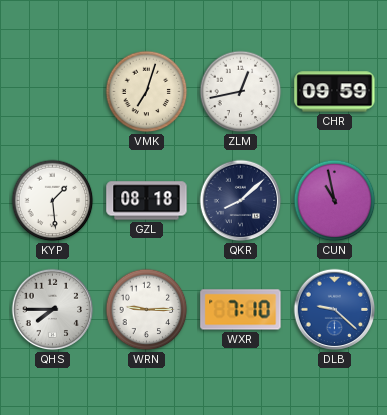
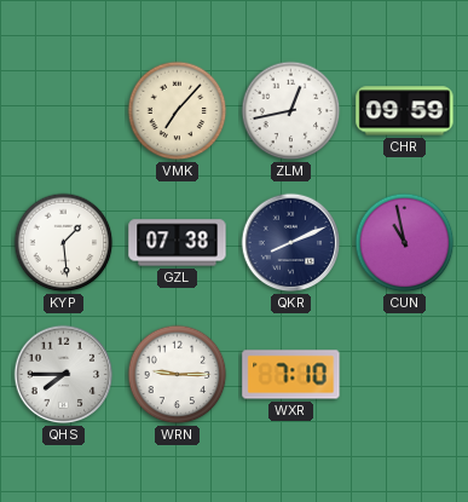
VMK: 7:03 -> 7:07
GZL: 08:18 -> 07:38
QKR: 8:08 -> 8:11
DLB: 9:22 -> none
